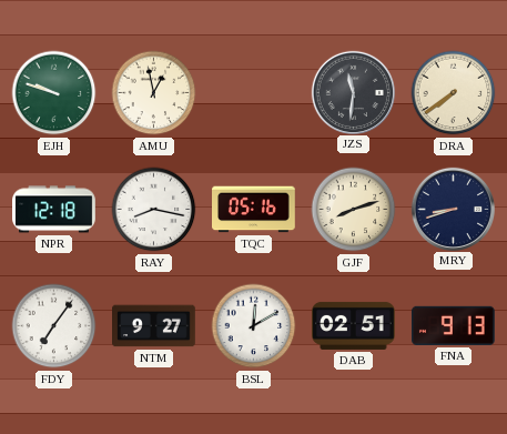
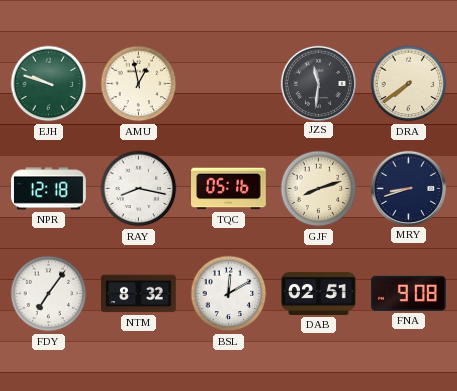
NTM: 9:27 -> 8:32
FNA: 9:13 -> 9:08
